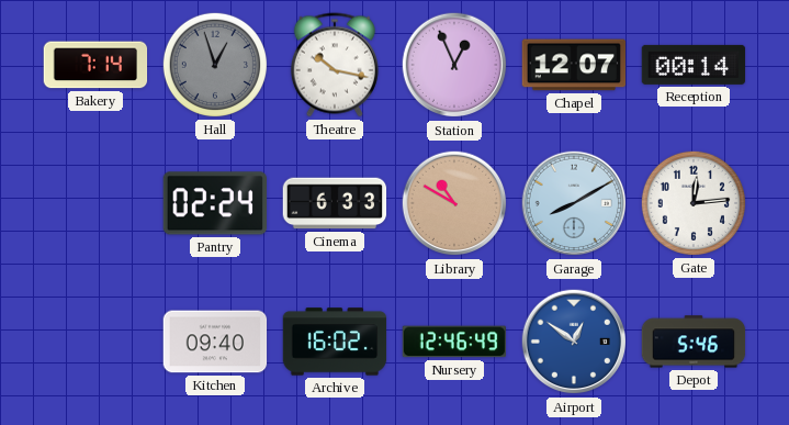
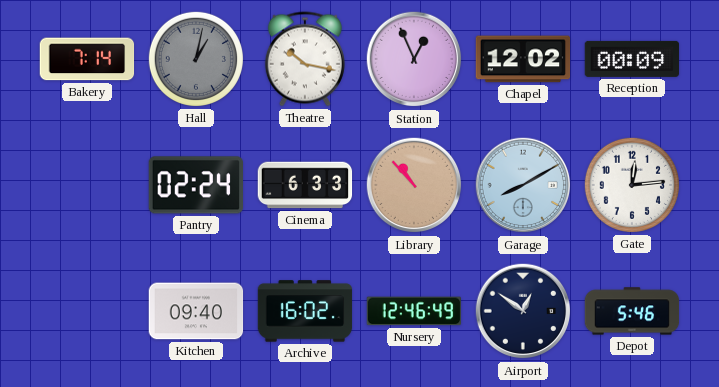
Hall: 12:57 -> 1:02
Chapel: 12:07 -> 12:02
Reception: 00:14 -> 00:09
Library: 10:50 -> 10:53
Airport dial: blue -> navy
